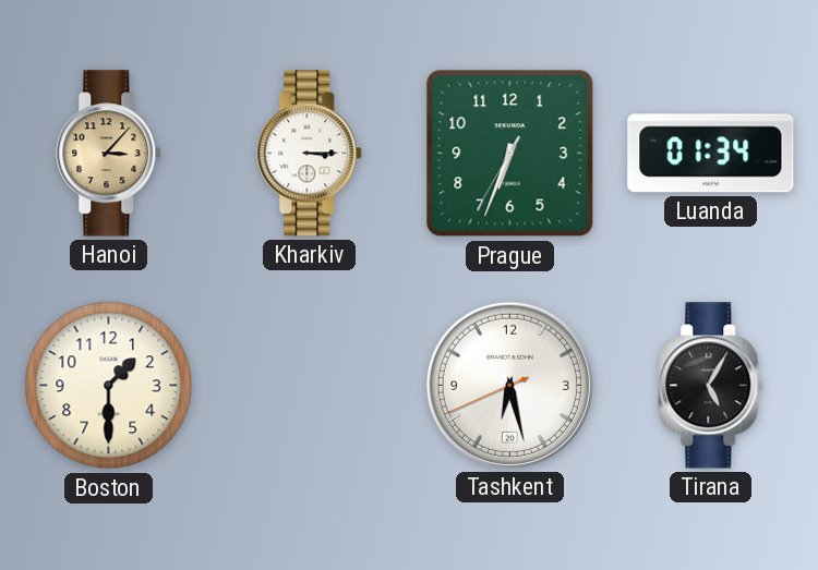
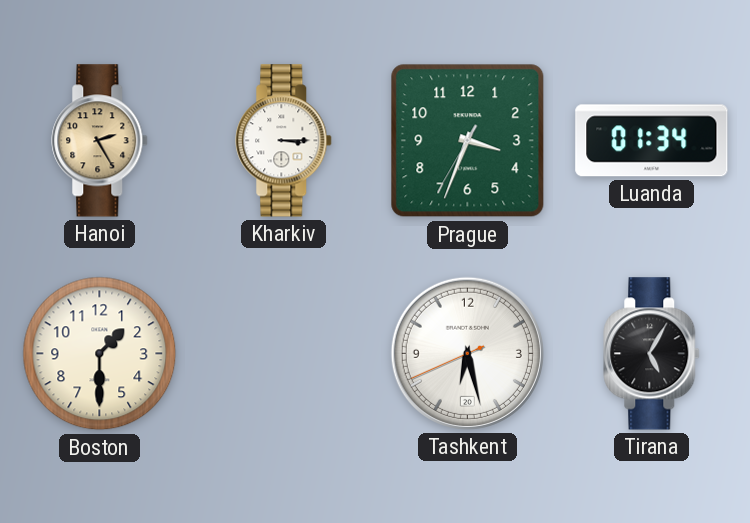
Hanoi: 3:07 -> 2:25
Prague: 6:33 -> 3:33
